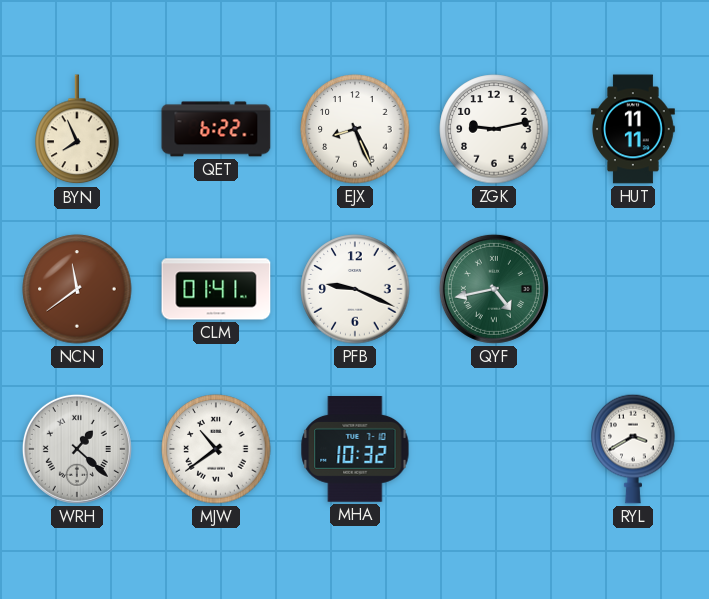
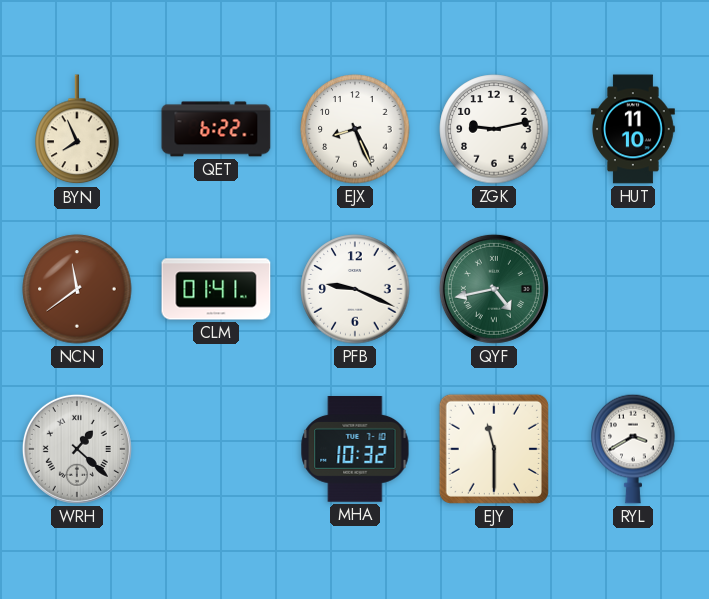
HUT: 11:11 -> 11:10
MJW: 10:39 -> none
EJY: none -> 11:30
